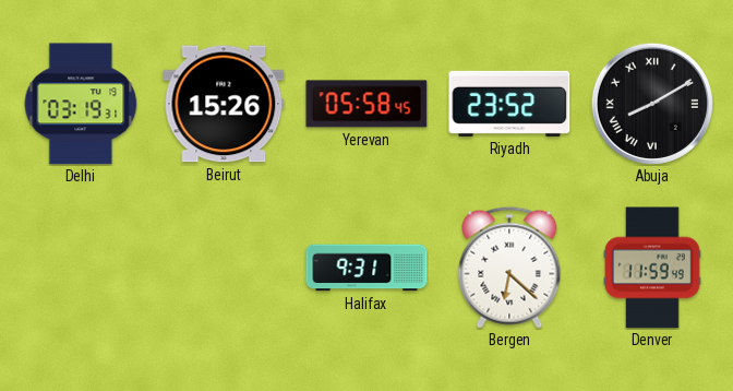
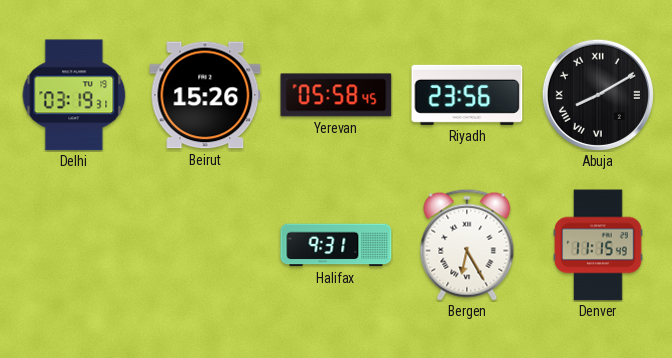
Riyadh: 23:52 -> 23:56
Bergen: 6:22 -> 6:25
Denver: 11:59 -> 11:15
